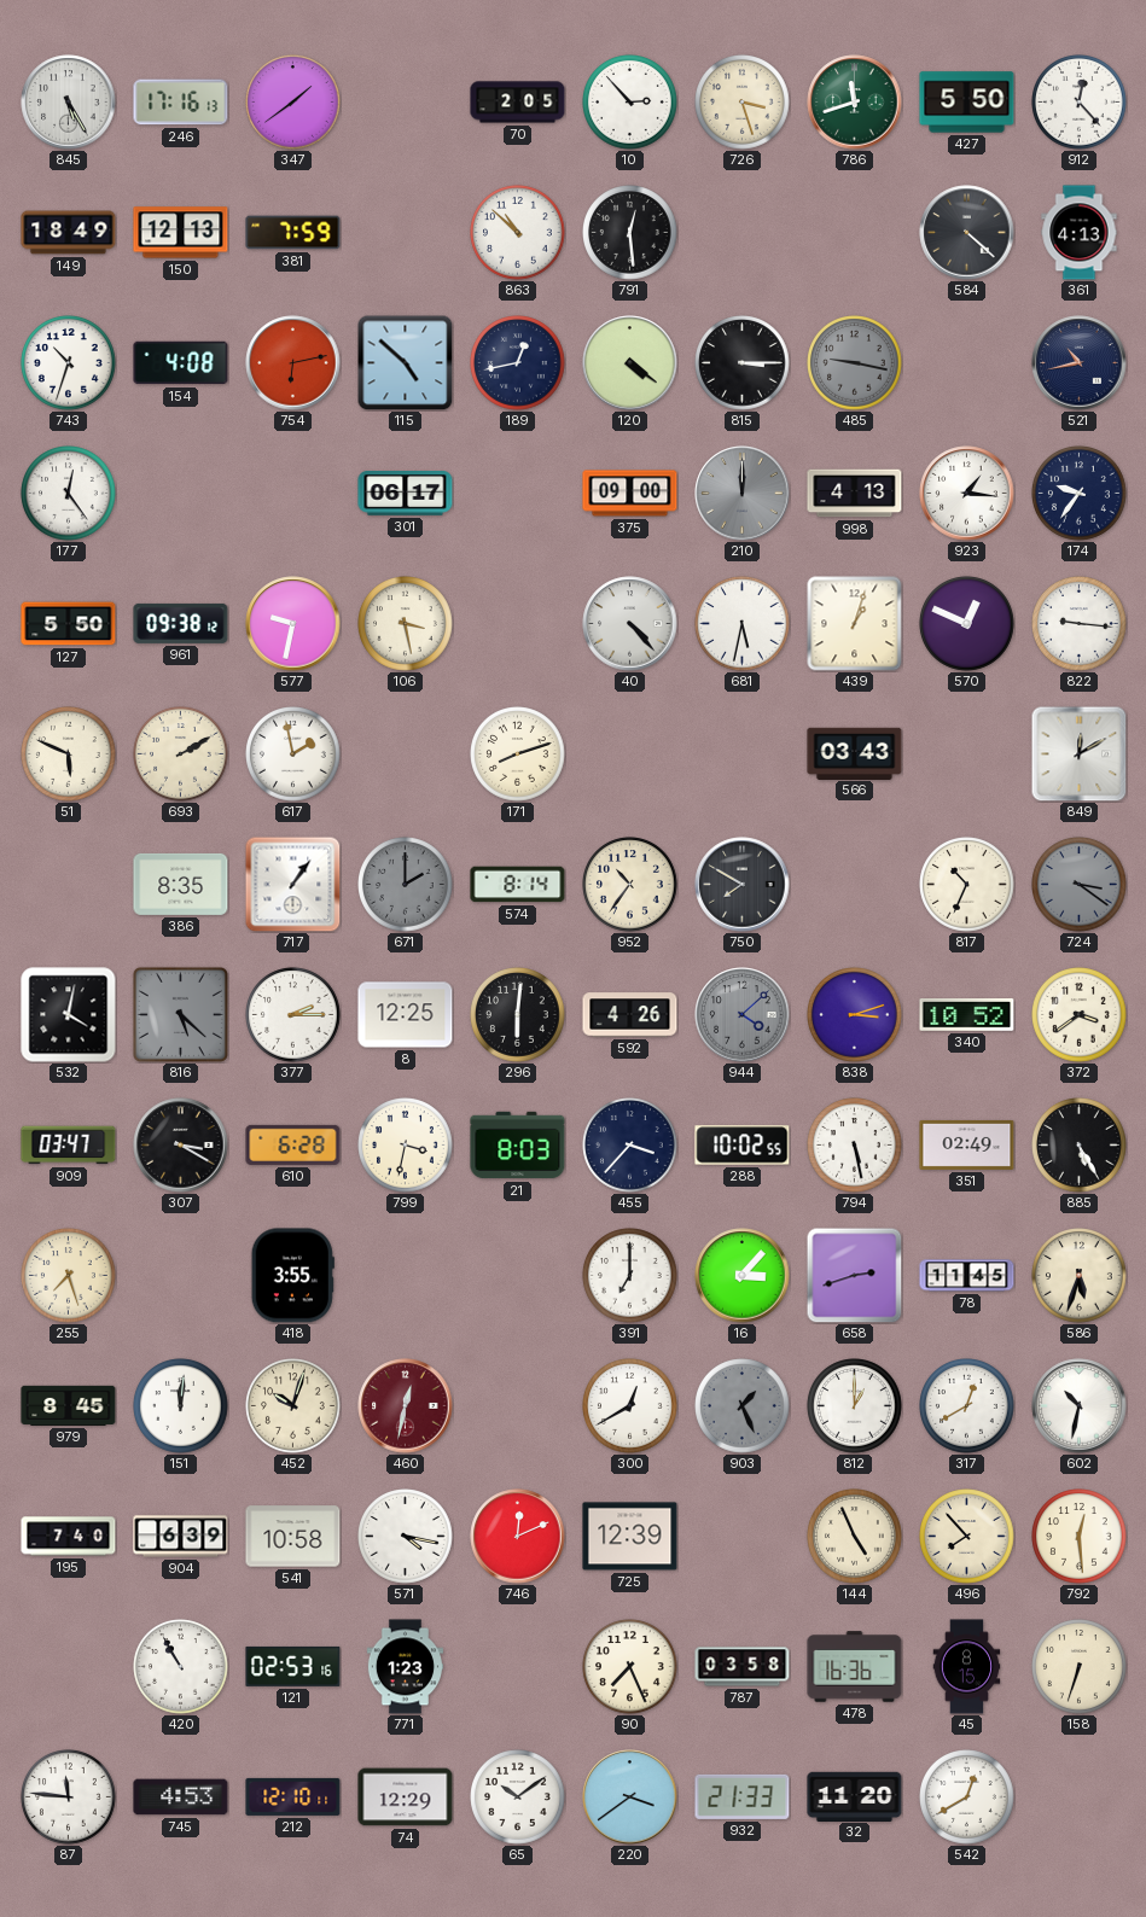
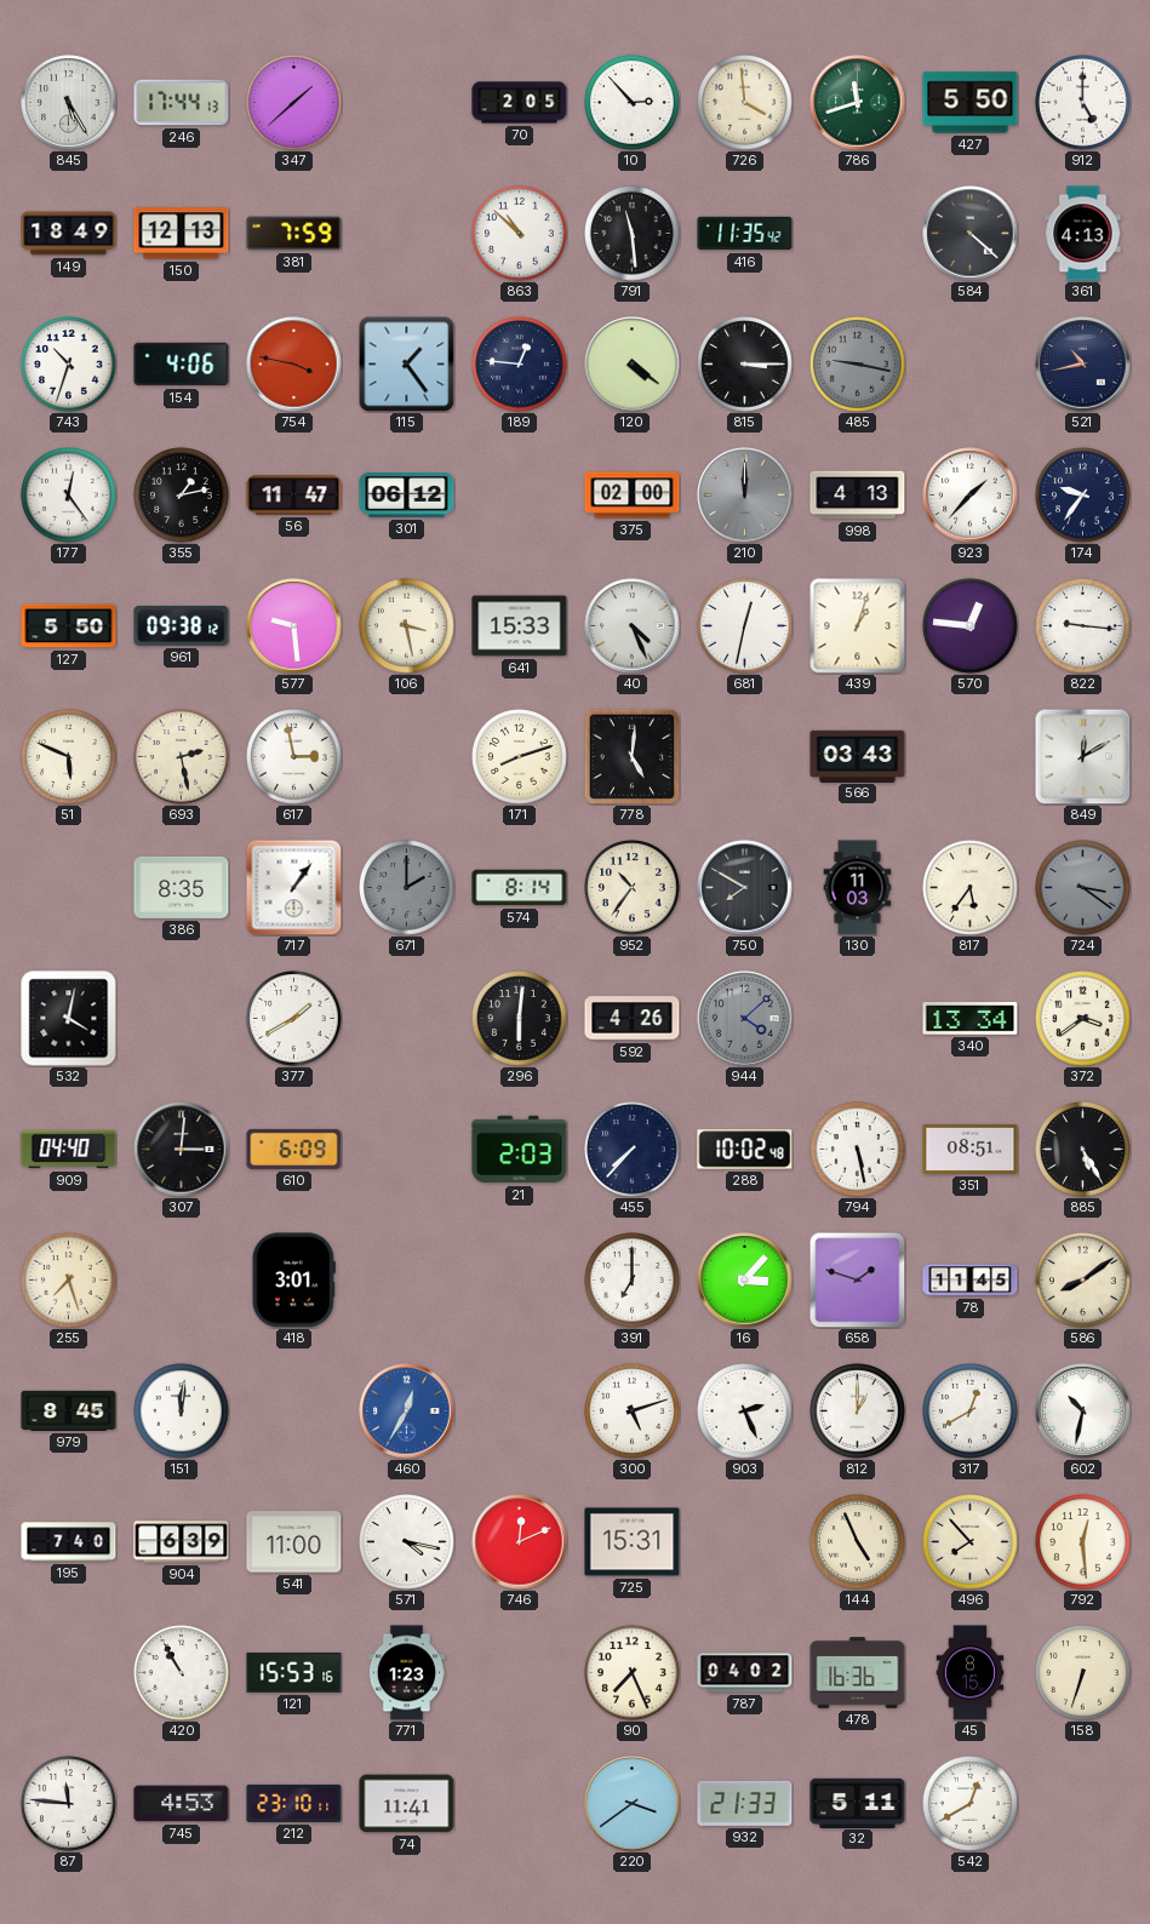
246: 17:16 -> 17:44
347: 1:39 -> 1:38
726: 3:27 -> 3:59
912: 12:23 -> 5:00
791: 12:29 -> 11:29
416: none -> 11:35
154: 4:08 -> 4:06
754: 6:13 -> 3:47
115: 4:52 -> 1:24
189: 12:43 -> 12:46
355: none -> 1:13
56: none -> 11:47
301: 06:17 -> 06:12
375: 09:00 -> 02:00
923: 1:16 -> 1:37
577: 9:32 -> 9:29
641: none -> 15:33
40: 4:23 -> 4:26
681: 5:32 -> 12:32
570: 12:49 -> 12:46
693: 2:10 -> 2:28
617: 1:58 -> 2:58
778: none -> 5:01
130: none -> 11:03
817: 10:34 -> 5:36
816: 5:22 -> none
377: 2:15 -> 1:40
8: 12:25 -> none
838: 3:12 -> none
340: 10:52 -> 13:34
909: 03:47 -> 04:40
307: 3:20 -> 3:01
610: 6:28 -> 6:09
799: 3:32 -> none
21: 8:03 -> 2:03
455: 3:37 -> 7:37
288: 10:02:55 -> 10:02:48
351: 02:49 -> 08:51
418: 3:55 -> 3:01
658: 2:42 -> 1:48
586: 5:33 -> 8:09
452: 10:03 -> none
460: 12:32 -> 12:35
460 dial: burgundy -> blue
300: 12:40 -> 5:12
903: 1:26 -> 2:26
903 dial: grey -> white
541: 10:58 -> 11:00
725: 12:39 -> 15:31
121: 02:53 -> 15:53
787: 03:58 -> 04:02
212: 12:10 -> 23:10
74: 12:29 -> 11:41
65: 10:09 -> none
32: 11:20 -> 5:11
